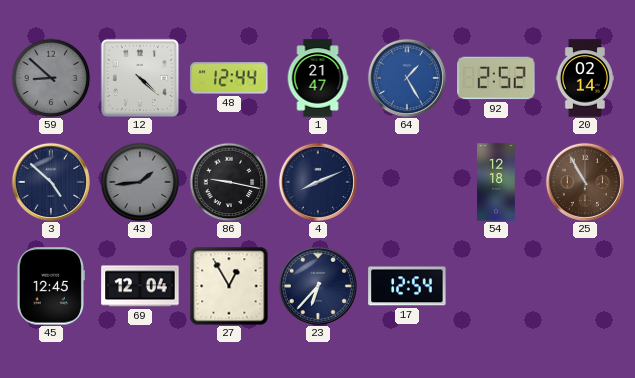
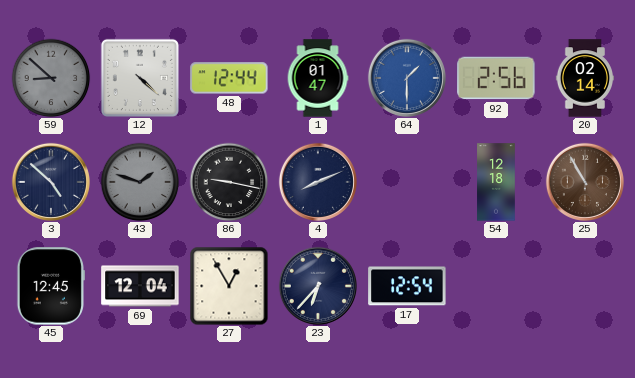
1: 21:47 -> 01:47
64: 1:25 -> 1:30
92: 2:52 -> 2:56
43: 1:44 -> 1:48
